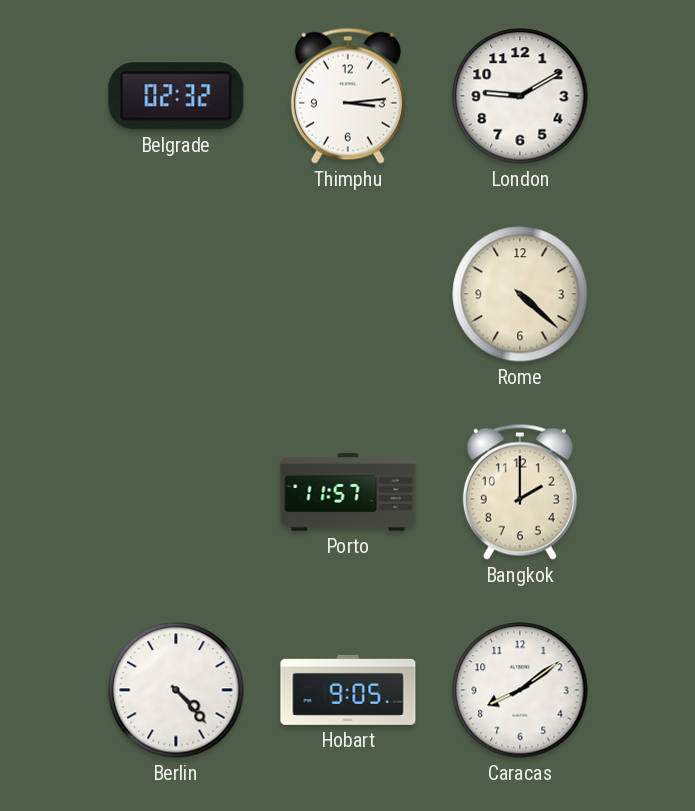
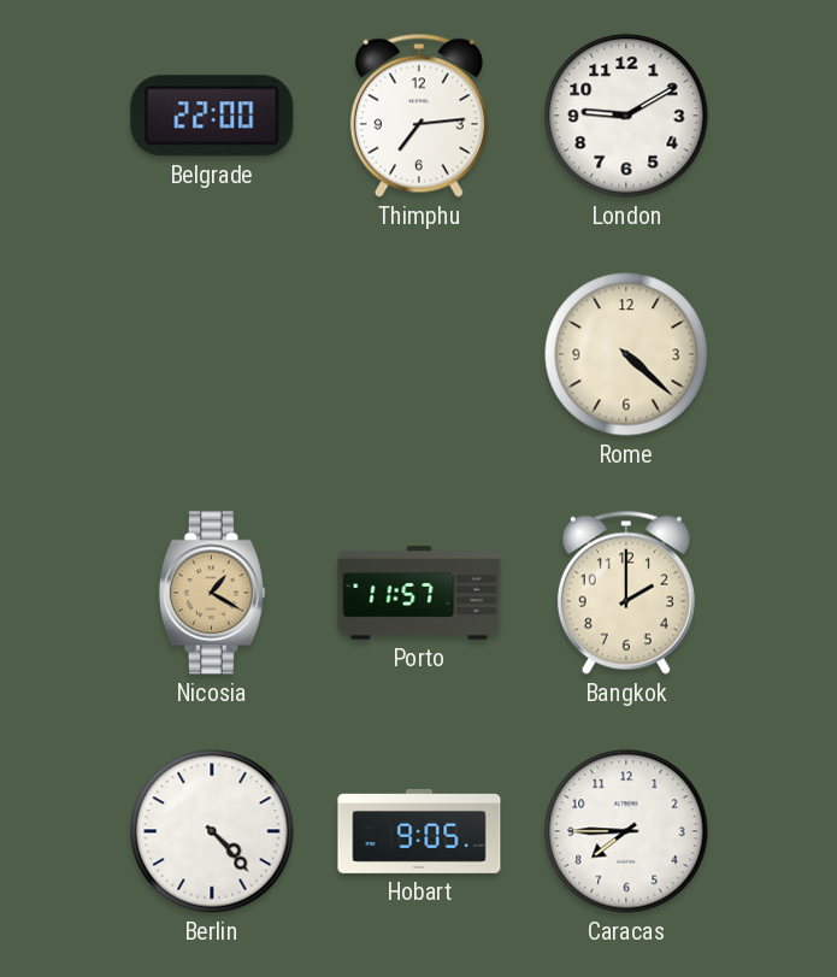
Belgrade: 02:32 -> 22:00
Thimphu: 3:14 -> 7:14
Nicosia: none -> 1:20
Caracas: 8:09 -> 7:45
